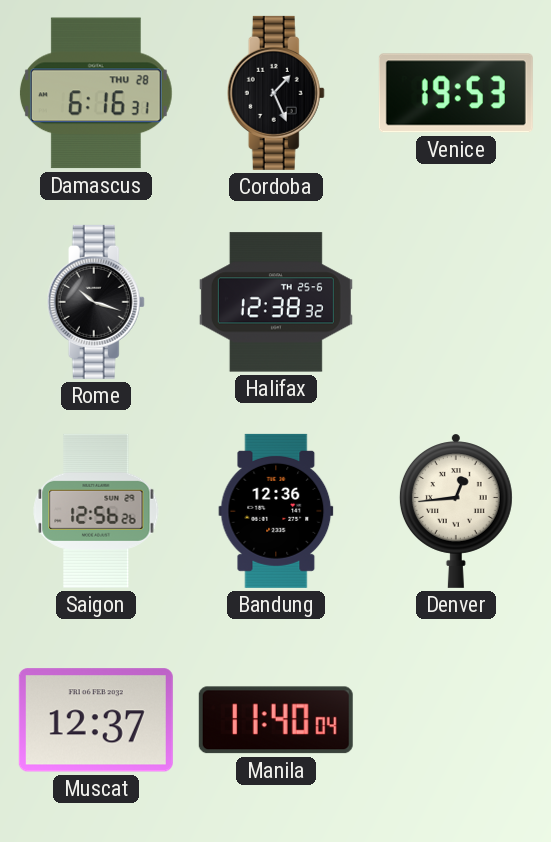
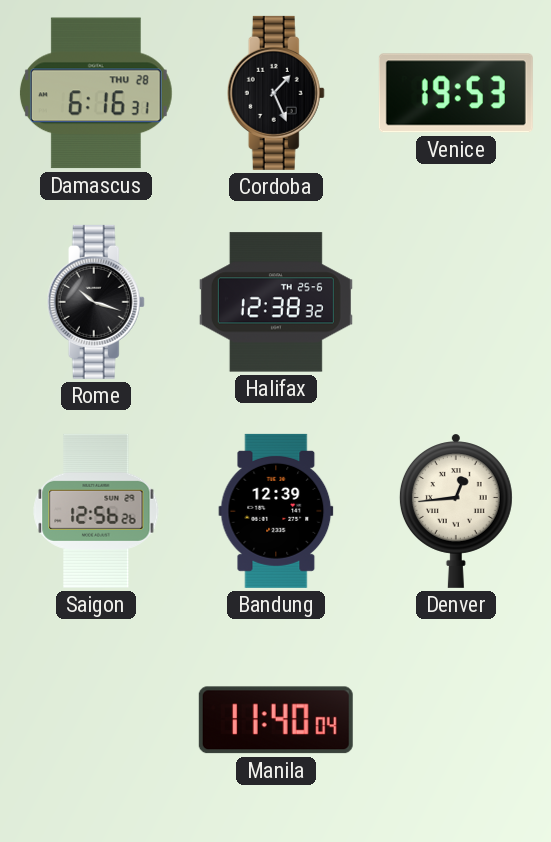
Bandung: 12:36 -> 12:39
Muscat: 12:37 -> none
